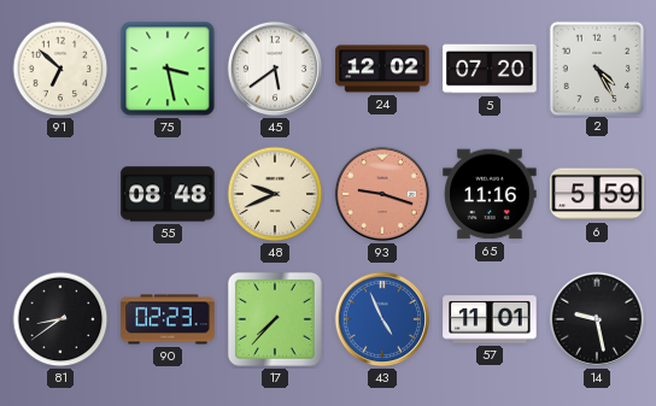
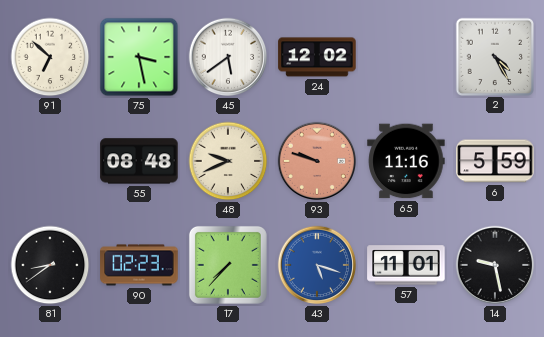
5: 07:20 -> none
93: 9:18 -> 9:48
43: 4:56 -> 5:18
